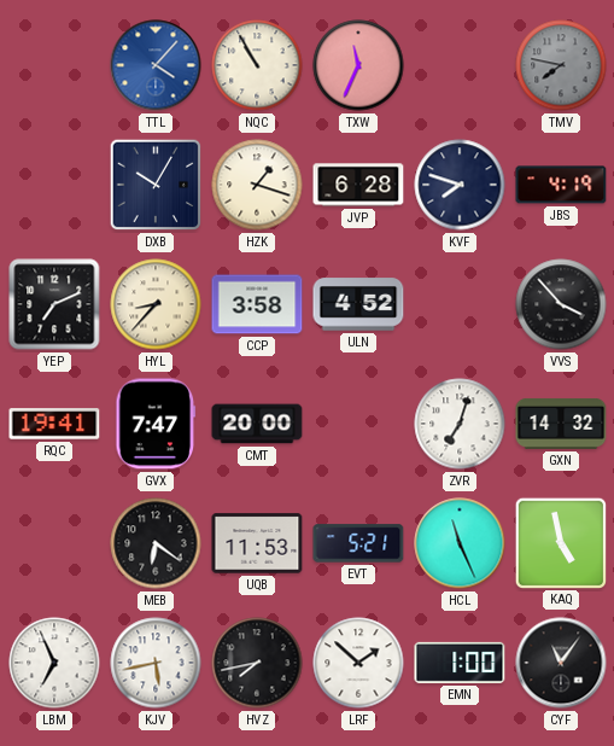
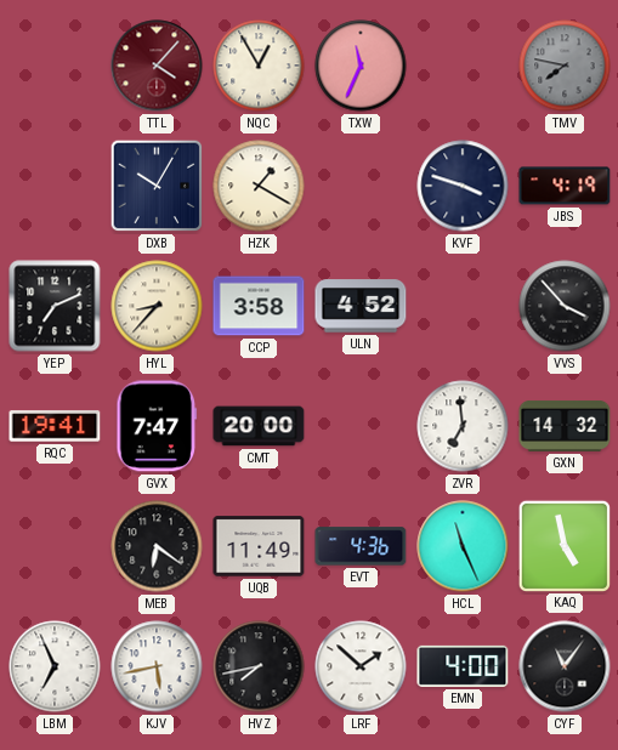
TTL dial: blue -> burgundy
NQC: 10:55 -> 12:55
HZK: 1:18 -> 1:20
JVP: 6:28 -> none
KVF: 7:48 -> 3:48
ZVR: 7:03 -> 6:59
UQB: 11:53 -> 11:49
EVT: 5:21 -> 4:36
EMN: 1:00 -> 4:00
